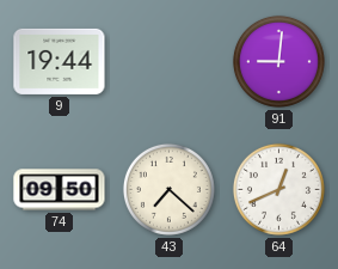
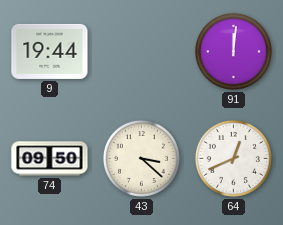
91: 9:01 -> 12:01
43: 7:22 -> 3:22
